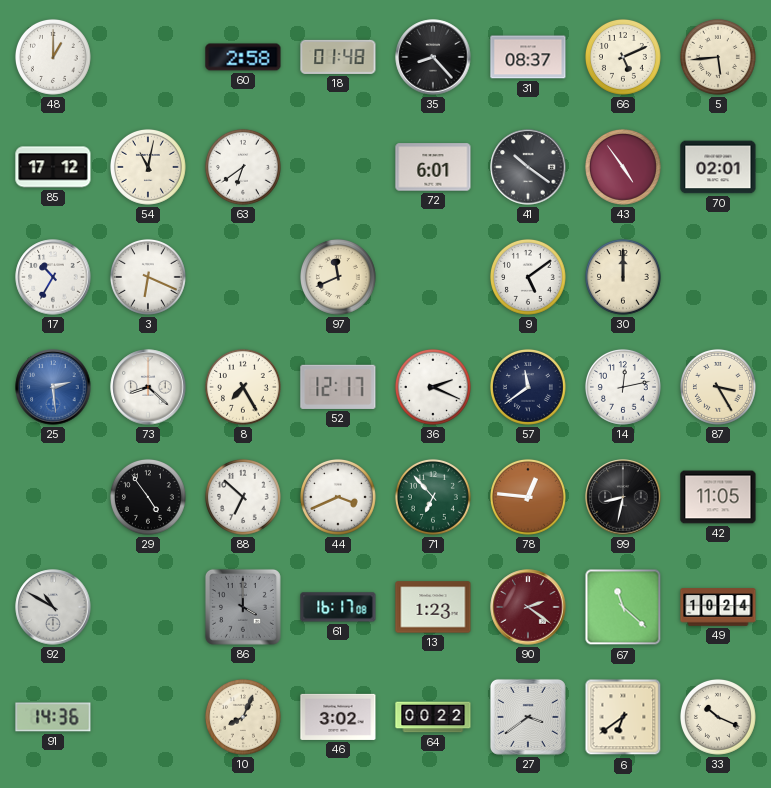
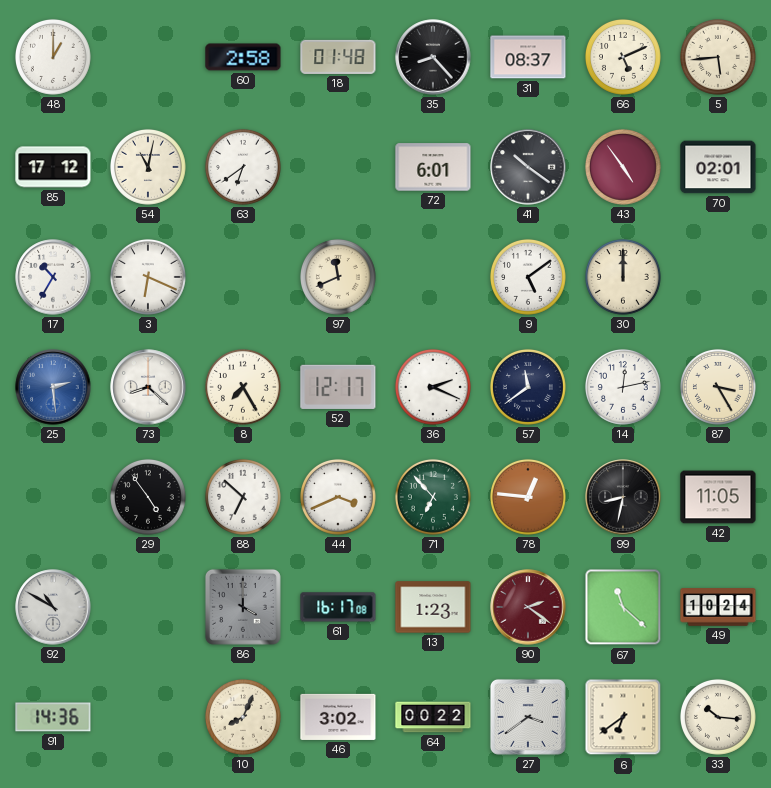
33: 10:19 -> 10:16
